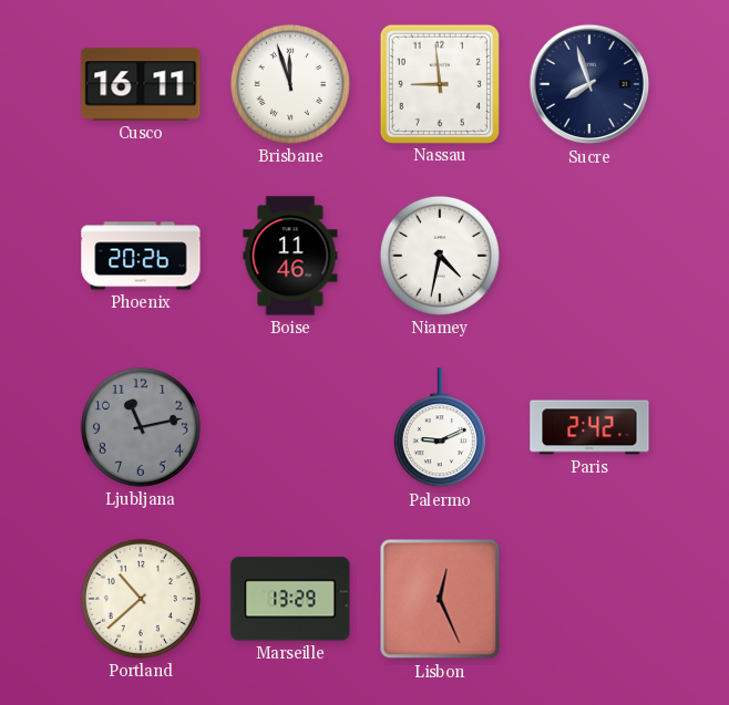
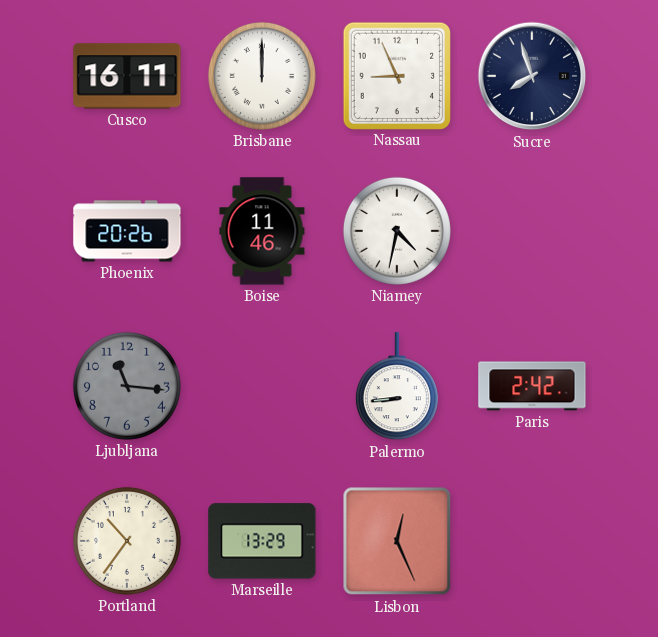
Brisbane: 11:57 -> 12:00
Nassau: 8:59 -> 8:56
Ljubljana: 11:13 -> 11:16
Palermo: 9:11 -> 8:44
Portland: 10:38 -> 10:36
